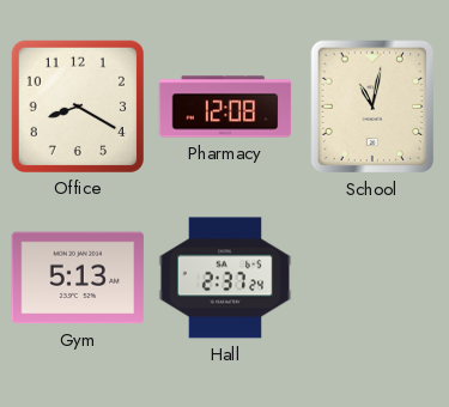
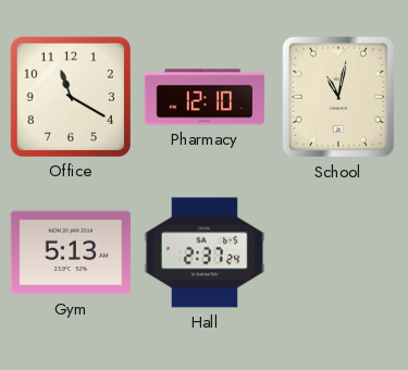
Office: 8:20 -> 11:20
Pharmacy: 12:08 -> 12:10
